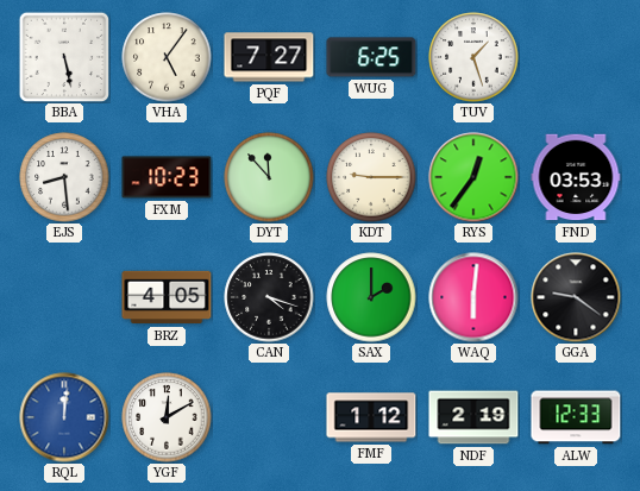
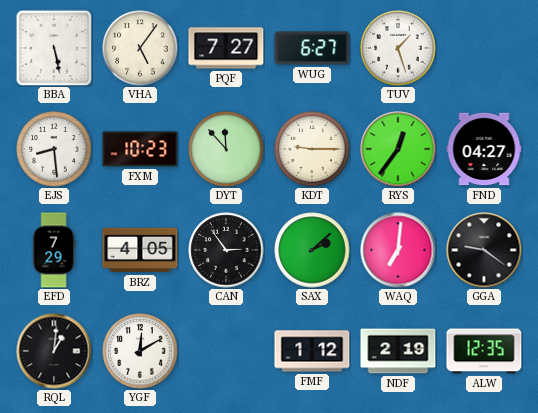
WUG: 6:25 -> 6:27
FND: 03:53 -> 04:27
EFD: none -> 7:29
CAN: 4:18 -> 2:54
SAX: 2:00 -> 2:08
WAQ: 6:01 -> 7:01
RQL: 12:01 -> 1:01
RQL dial: blue -> black
ALW: 12:33 -> 12:35
